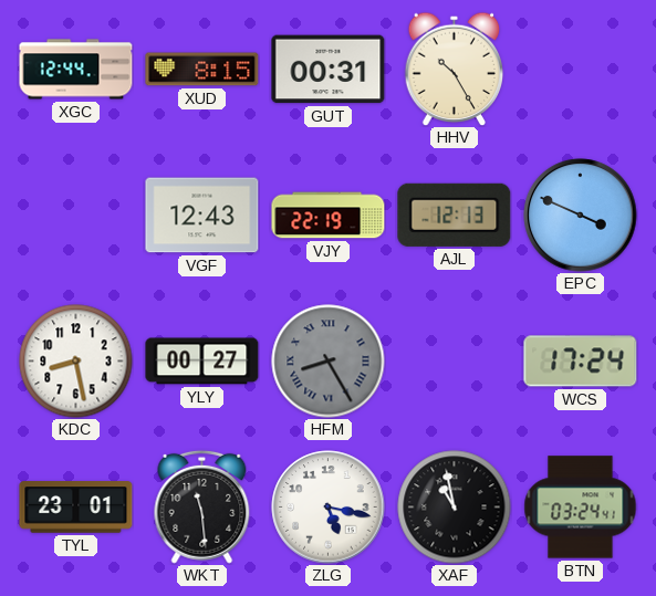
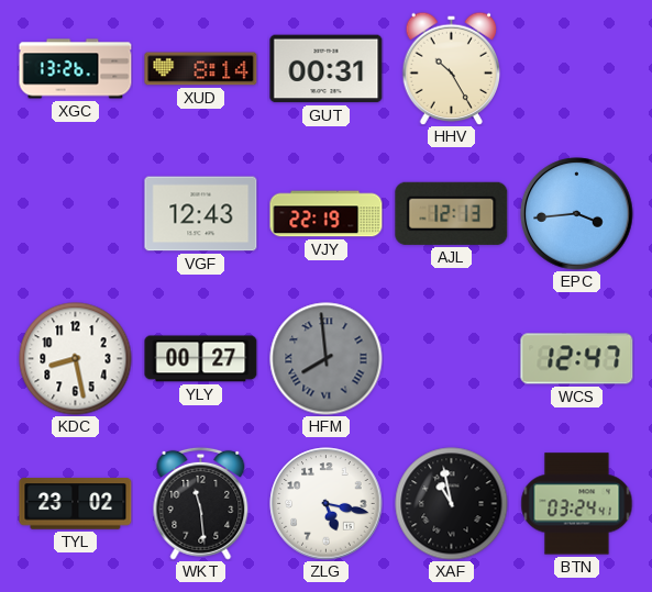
XGC: 12:44 -> 13:26
XUD: 8:15 -> 8:14
EPC: 3:49 -> 3:44
HFM: 8:25 -> 7:59
WCS: 17:24 -> 12:47
TYL: 23:01 -> 23:02
